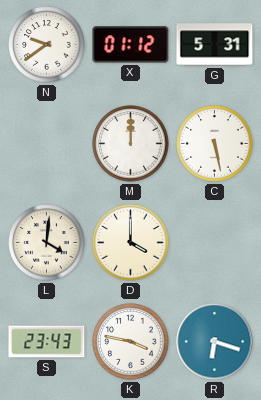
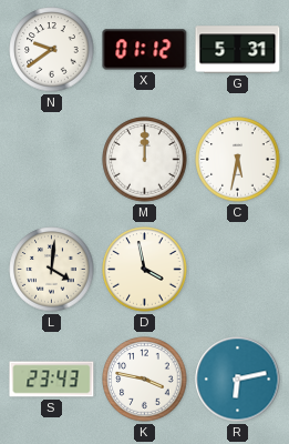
C: 5:28 -> 5:32
D: 4:00 -> 3:58
R: 6:18 -> 6:13
